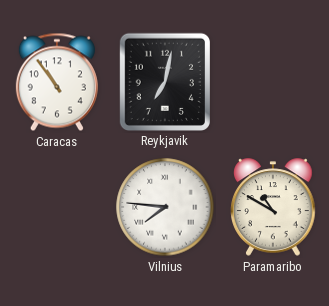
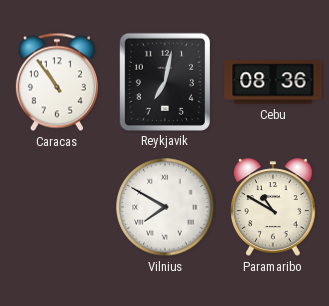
Cebu: none -> 08:36
Vilnius: 7:46 -> 7:50
